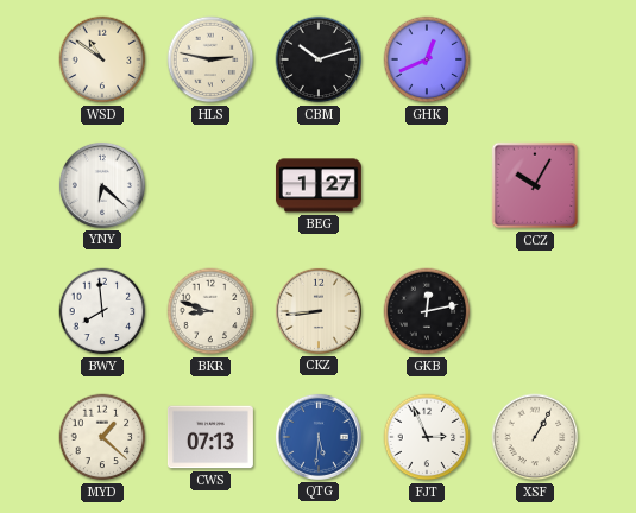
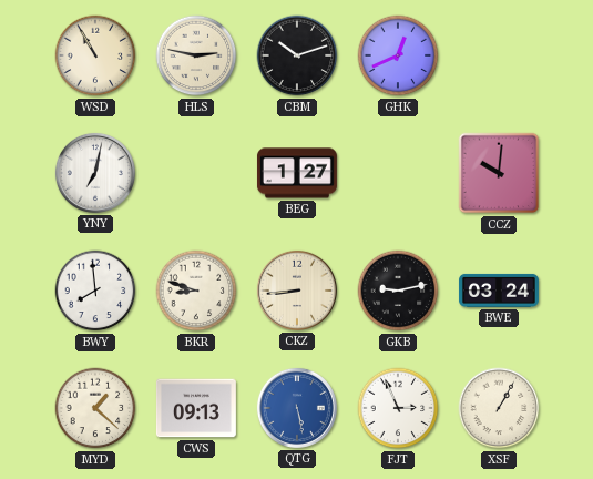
WSD: 10:51 -> 10:55
YNY: 6:22 -> 7:02
CCZ: 10:05 -> 10:01
GKB: 12:13 -> 9:13
BWE: none -> 03:24
CWS: 07:13 -> 09:13
QTG: 5:31 -> 5:28
